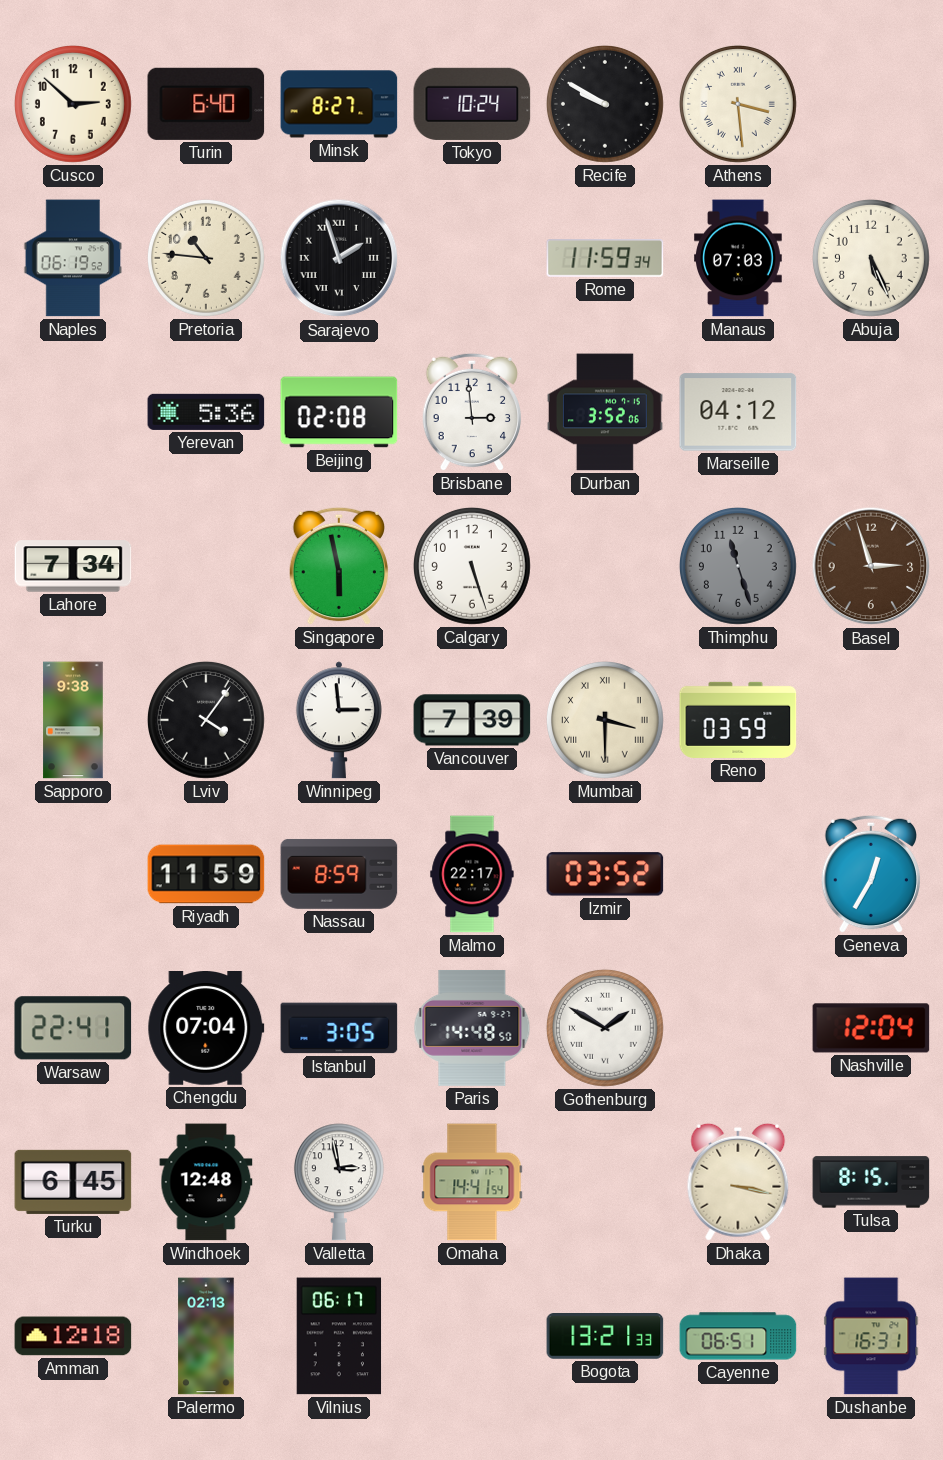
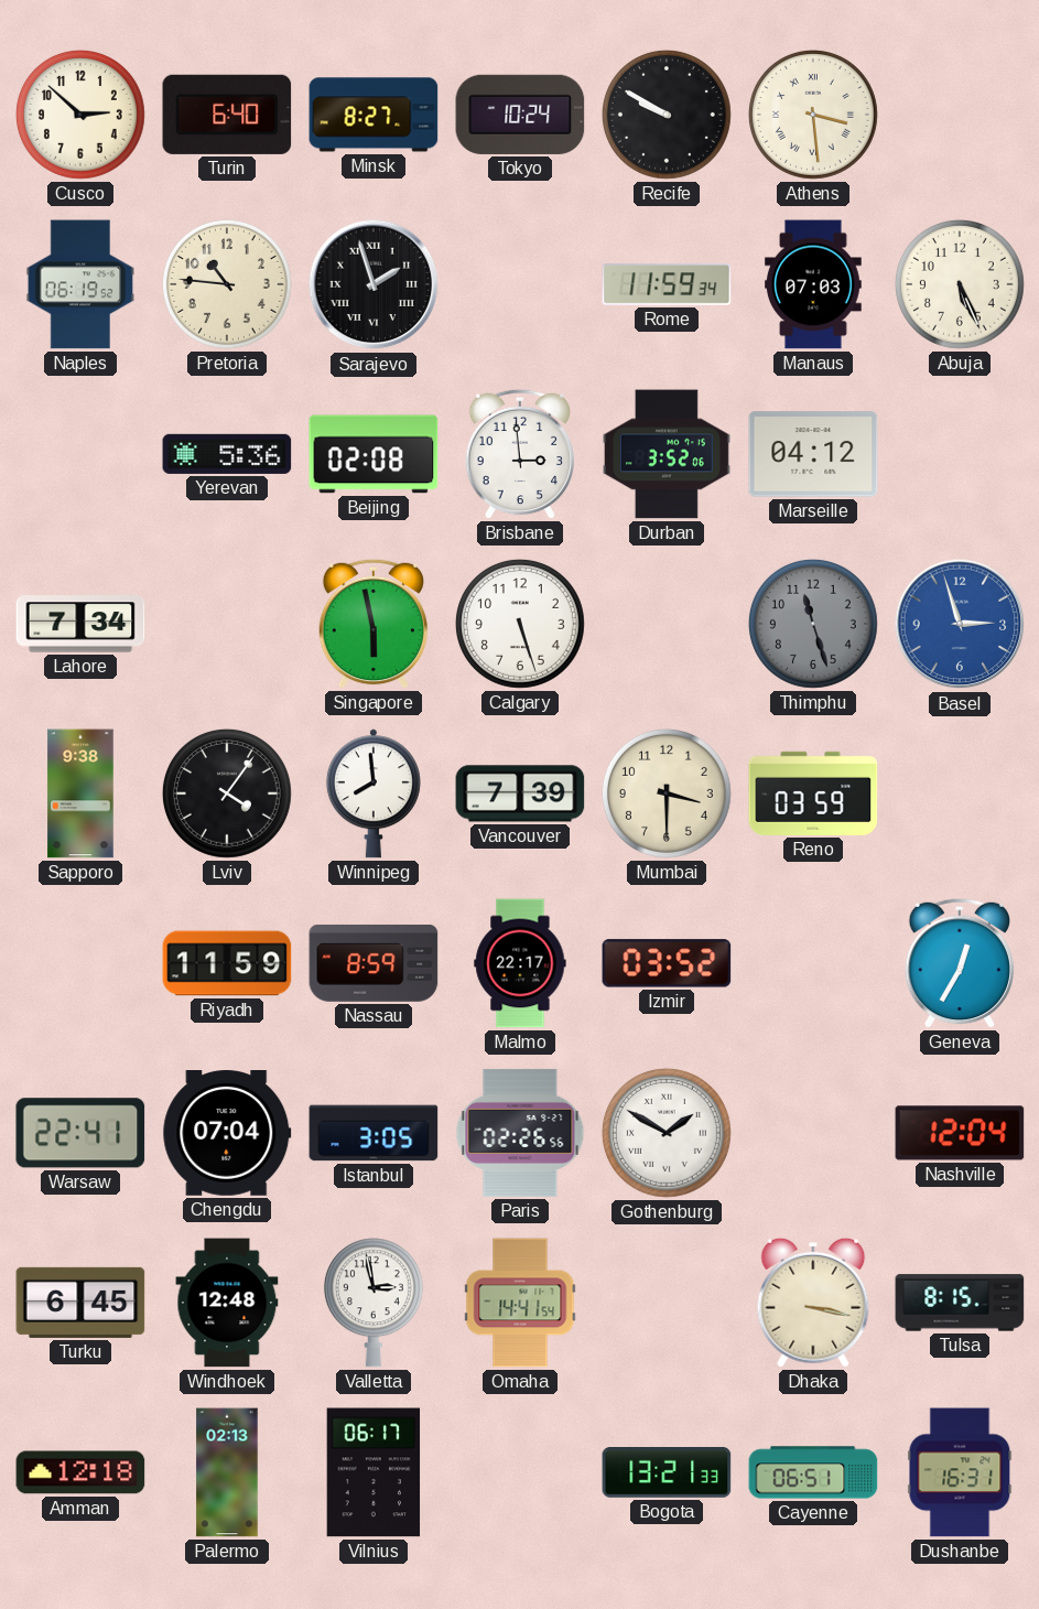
Basel dial: brown -> blue
Winnipeg: 2:59 -> 7:59
Mumbai numerals: Roman -> Arabic
Paris: 14:48 -> 02:26
